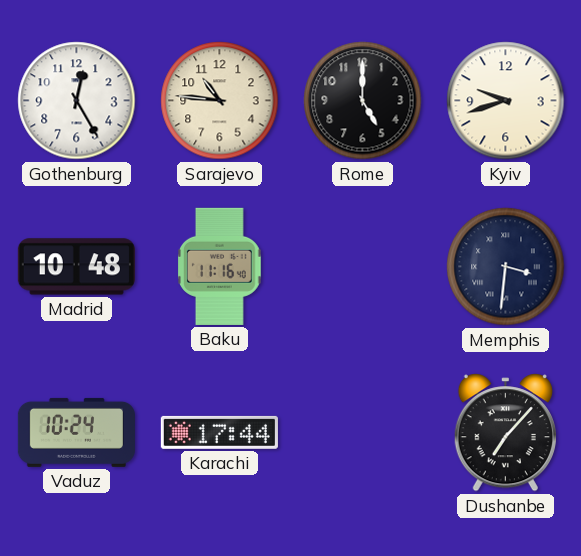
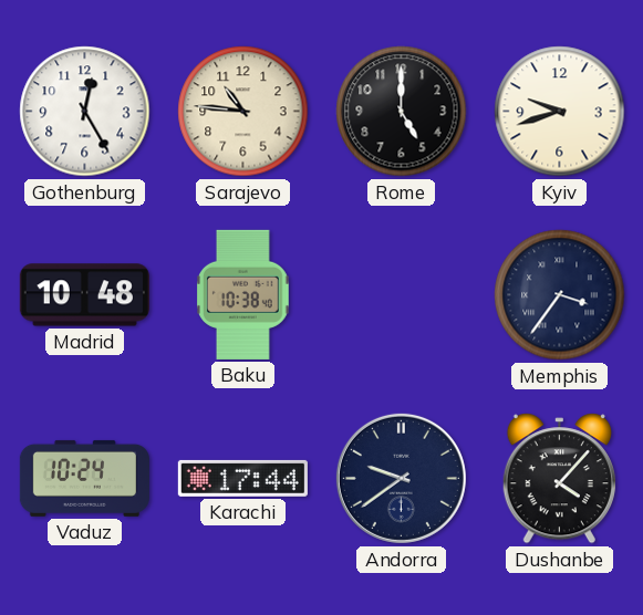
Baku: 11:16 -> 10:38
Memphis: 3:31 -> 3:36
Andorra: none -> 9:39
Dushanbe: 7:07 -> 4:07
